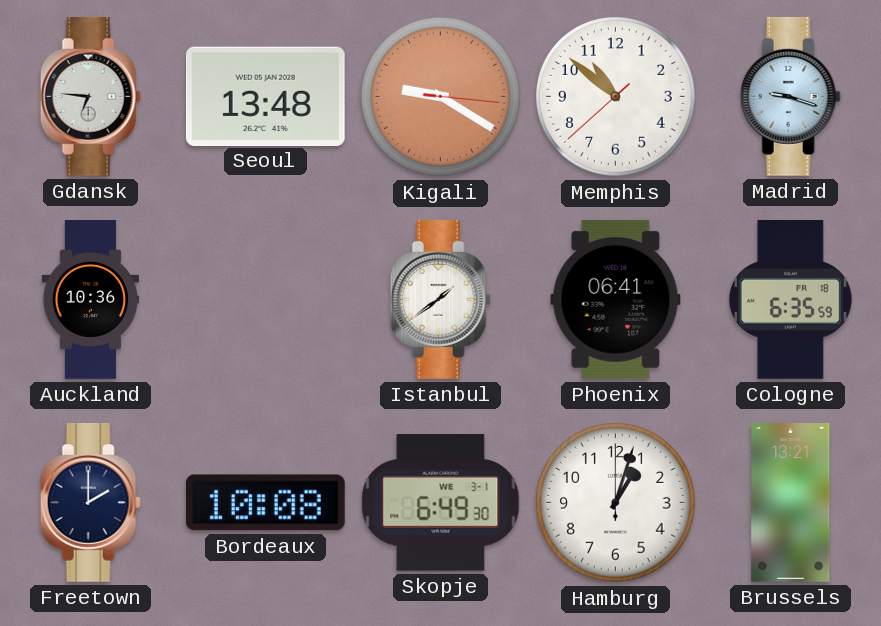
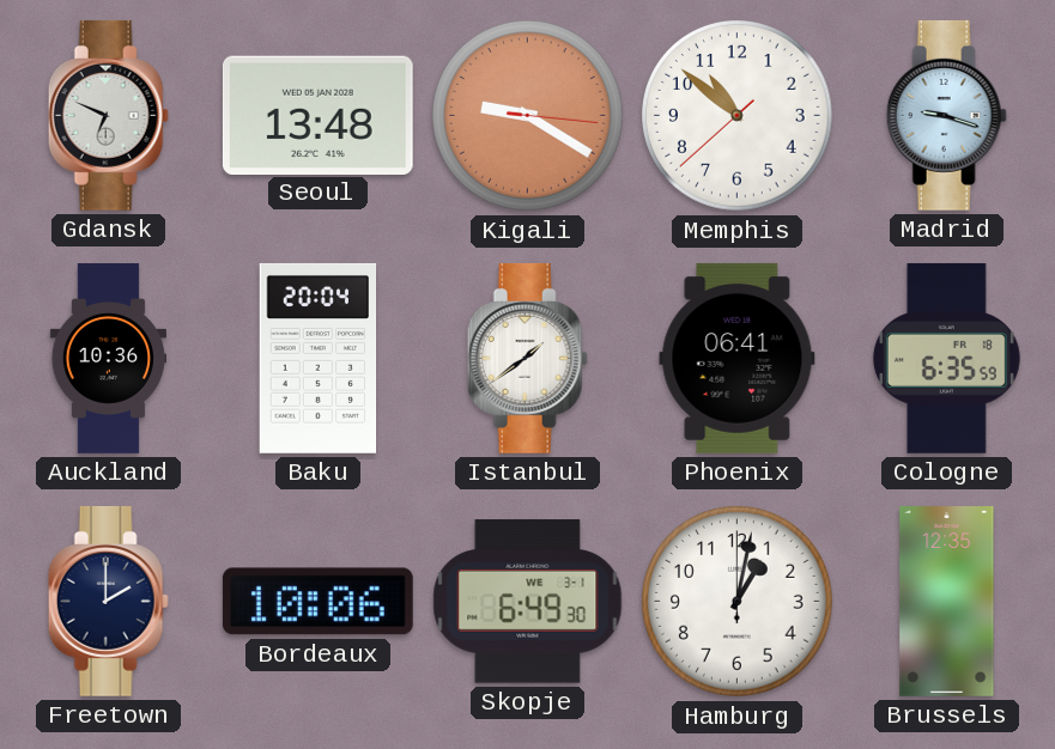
Gdansk: 6:46 -> 6:49
Baku: none -> 20:04
Bordeaux: 10:08 -> 10:06
Hamburg: 1:03 -> 1:02
Brussels: 13:21 -> 12:35
